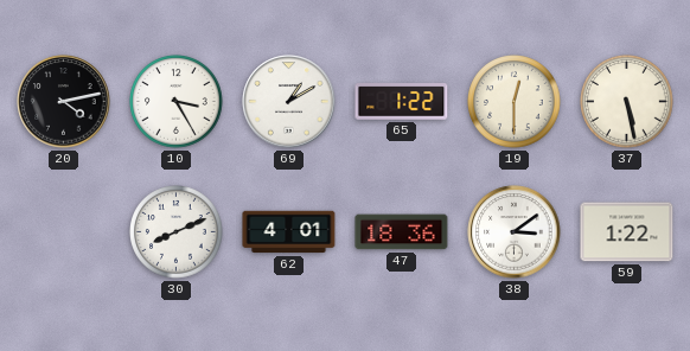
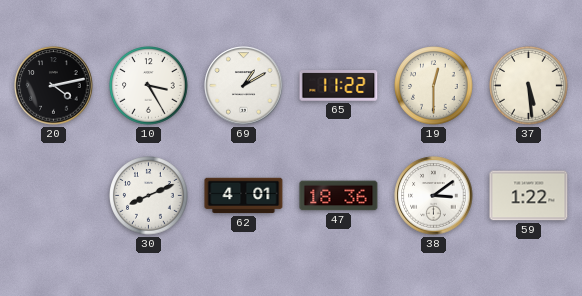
65: 1:22 -> 11:22
37: 5:28 -> 5:29
